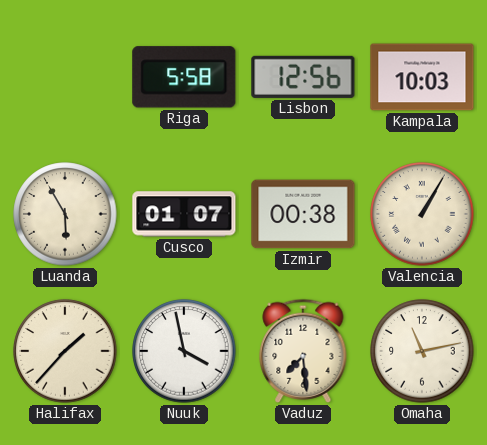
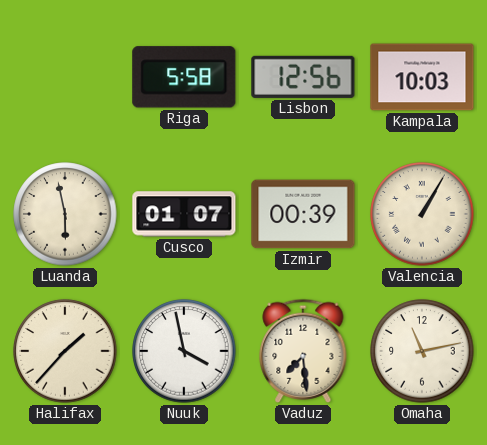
Luanda: 5:55 -> 5:58
Izmir: 00:38 -> 00:39
